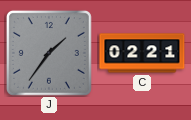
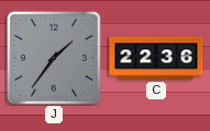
C: 02:21 -> 22:36
